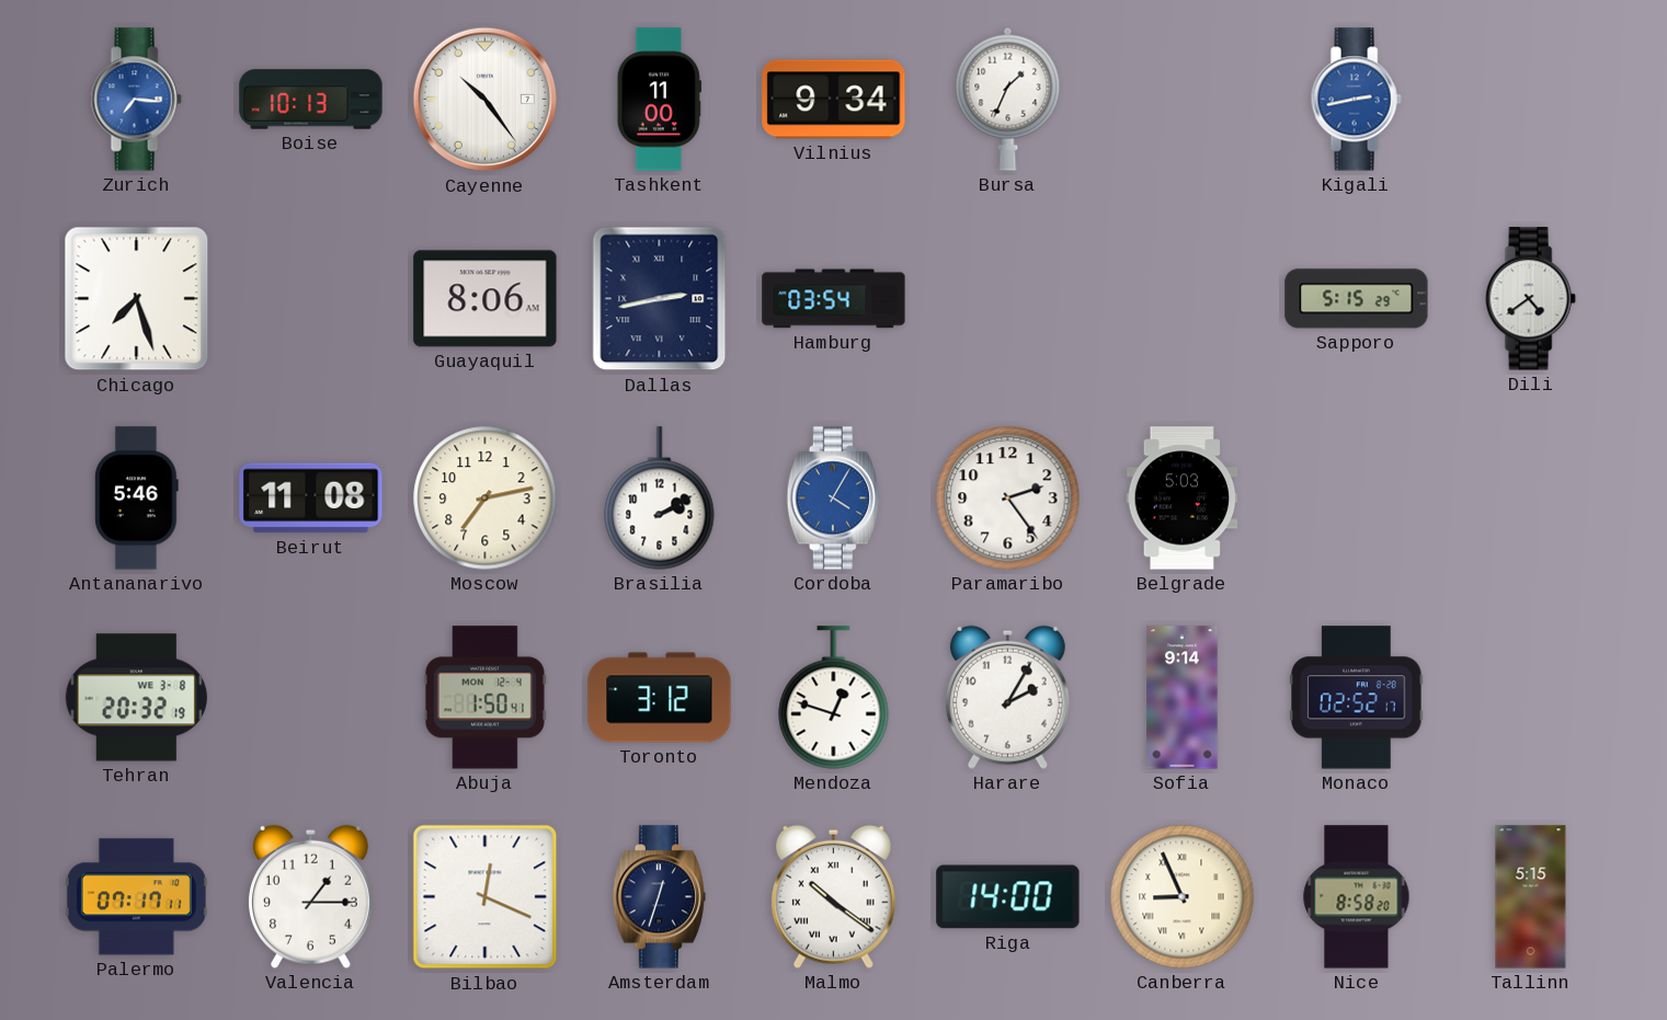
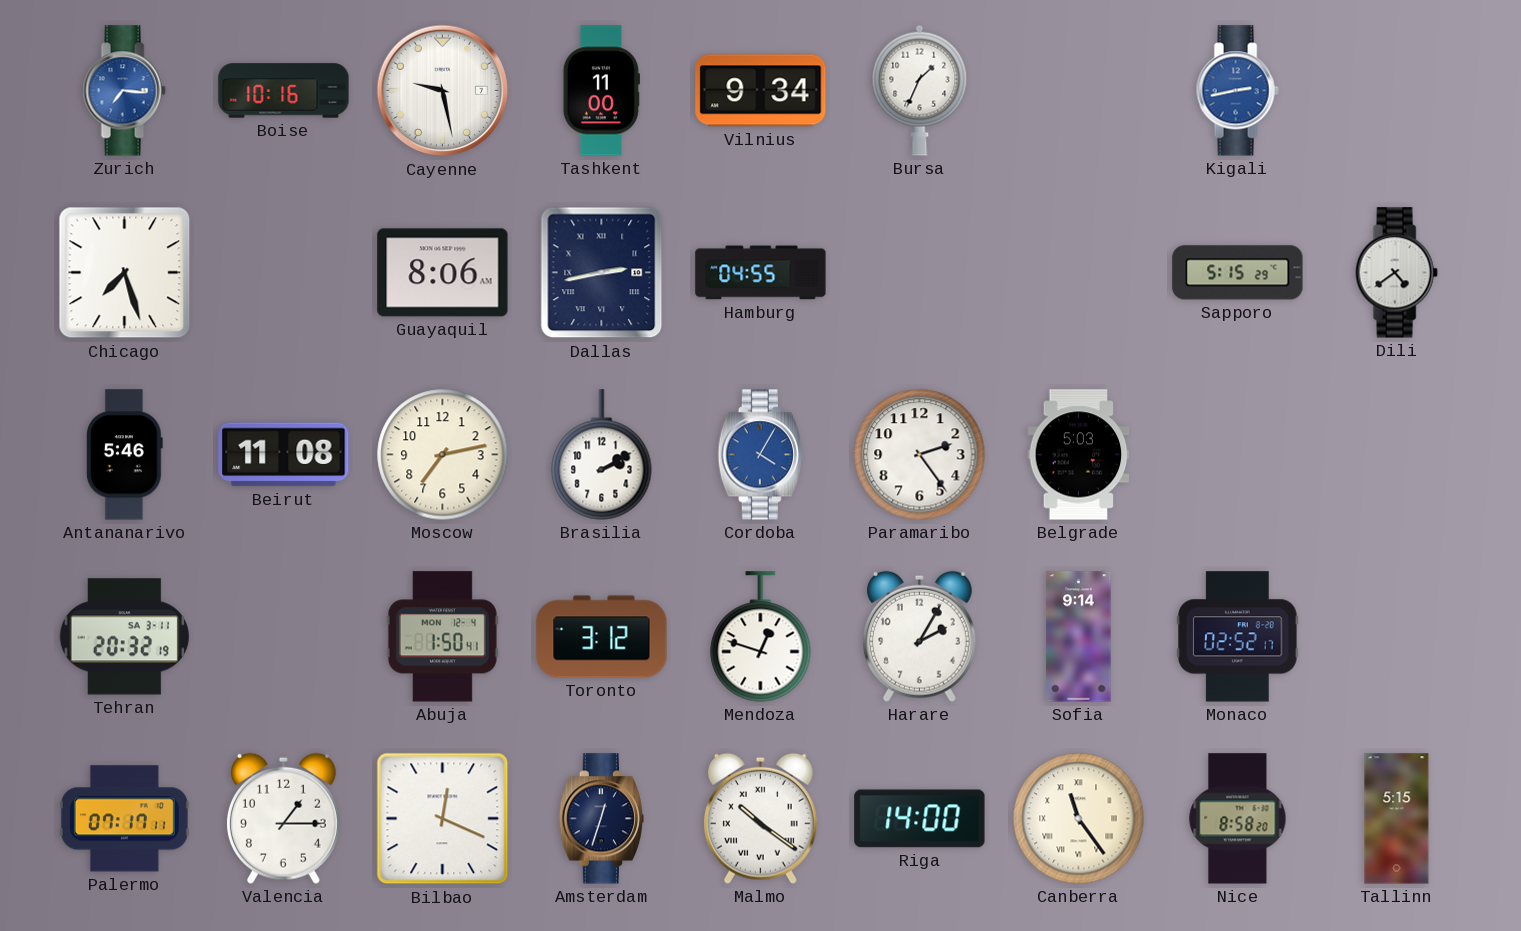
Boise: 10:13 -> 10:16
Cayenne: 10:24 -> 9:28
Hamburg: 03:54 -> 04:55
Tehran date: WE 3-8 -> SA 3-11
Canberra: 8:56 -> 11:24
